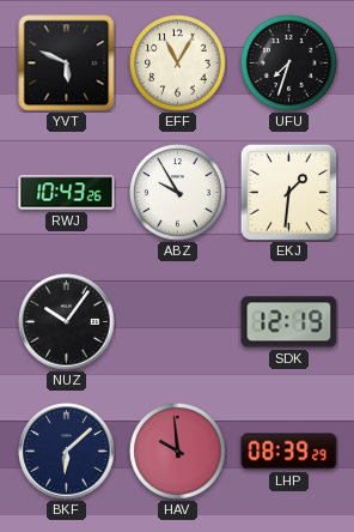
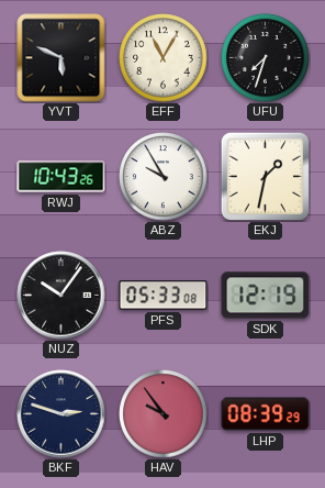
EKJ: 1:31 -> 1:32
PFS: none -> 05:33
BKF: 6:08 -> 2:48
HAV: 9:59 -> 9:54
